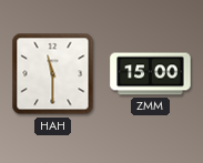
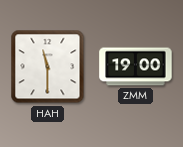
ZMM: 15:00 -> 19:00
